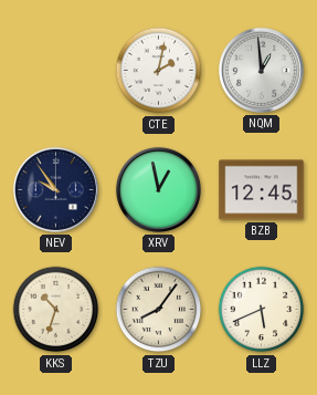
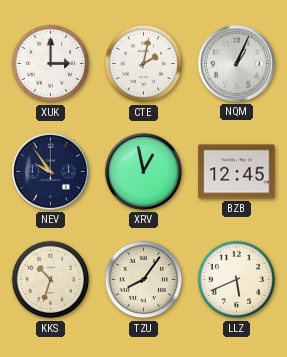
XUK: none -> 3:00
NQM: 12:59 -> 1:04
